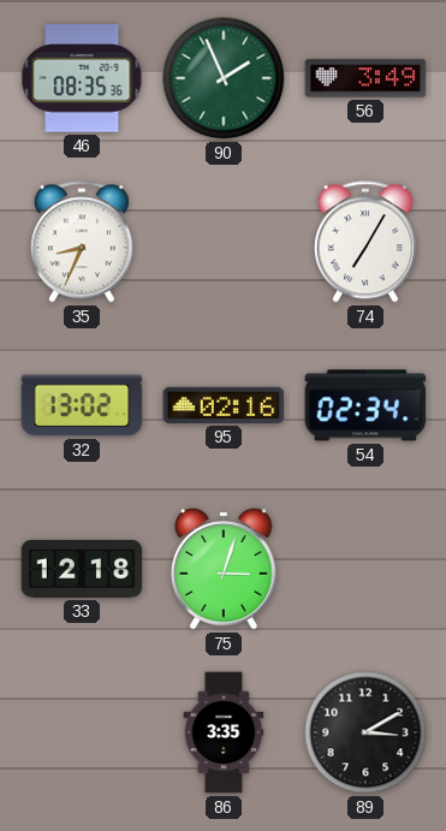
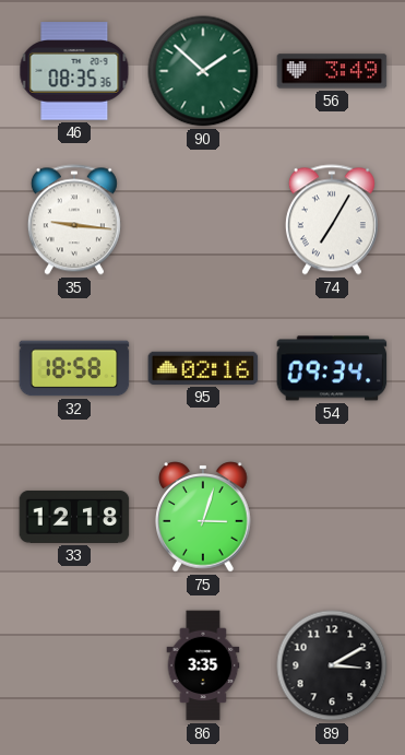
90: 1:56 -> 1:52
35: 8:34 -> 9:16
32: 13:02 -> 18:58
54: 02:34 -> 09:34
